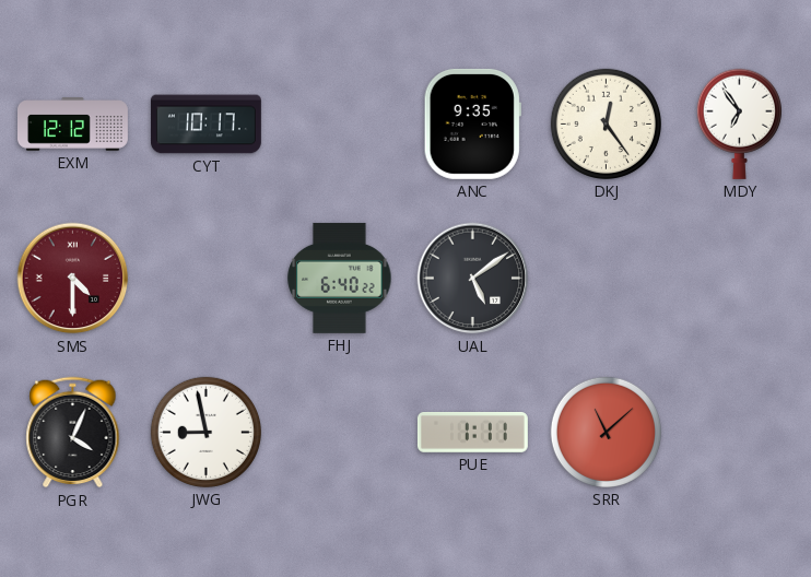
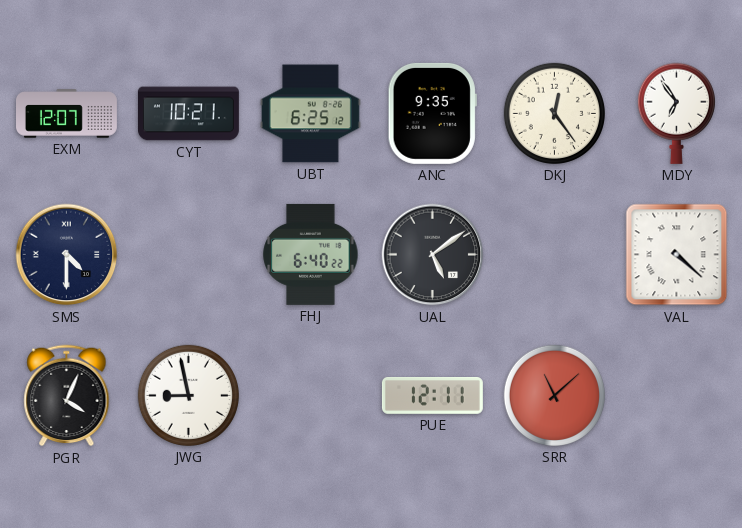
EXM: 12:12 -> 12:07
CYT: 10:17 -> 10:21
UBT: none -> 6:25
SMS dial: burgundy -> navy
VAL: none -> 4:22
PUE: 1:11 -> 12:11
